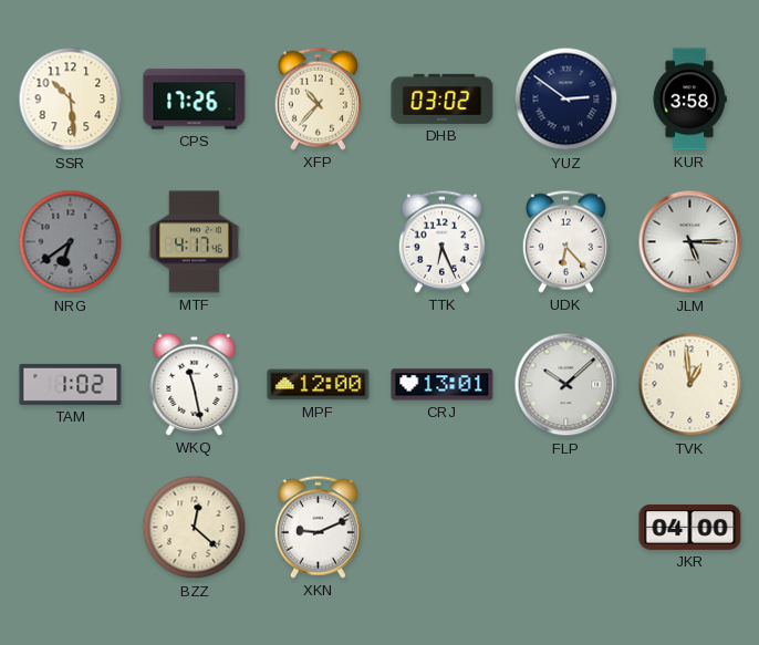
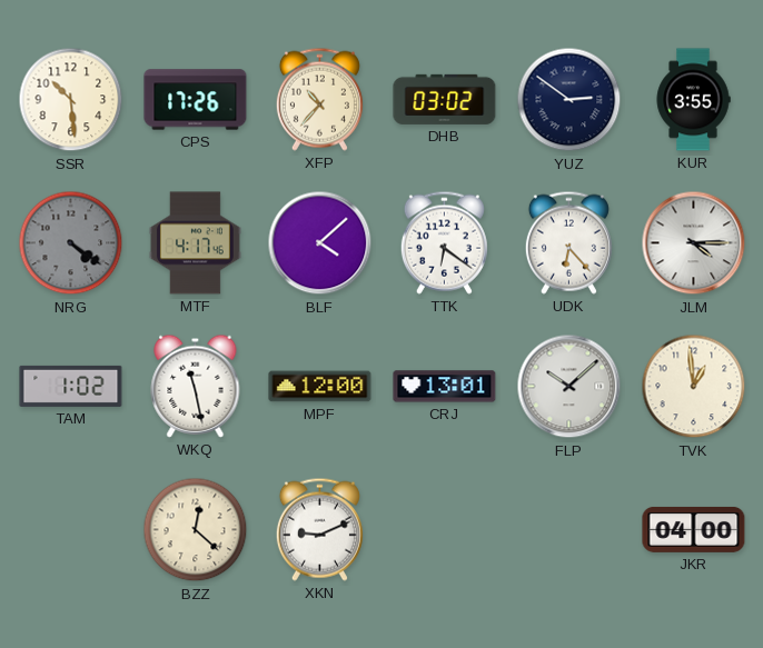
KUR: 3:58 -> 3:55
NRG: 6:39 -> 4:21
BLF: none -> 4:08
TTK: 6:26 -> 6:21
JLM: 5:15 -> 4:15
